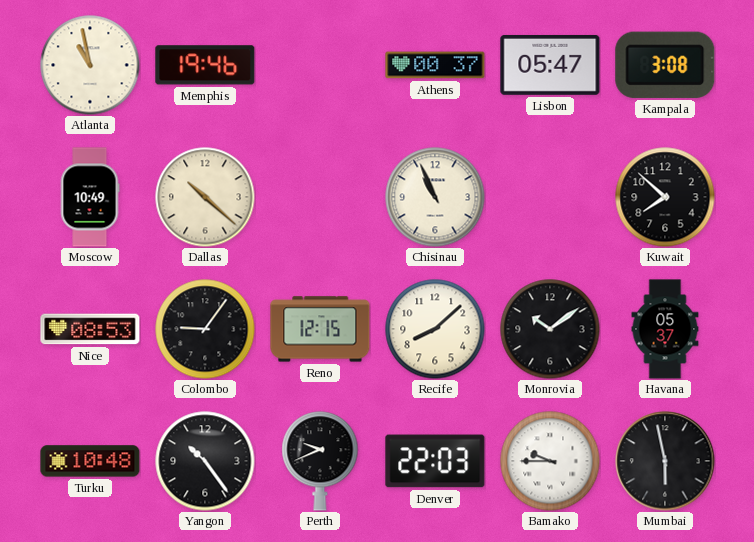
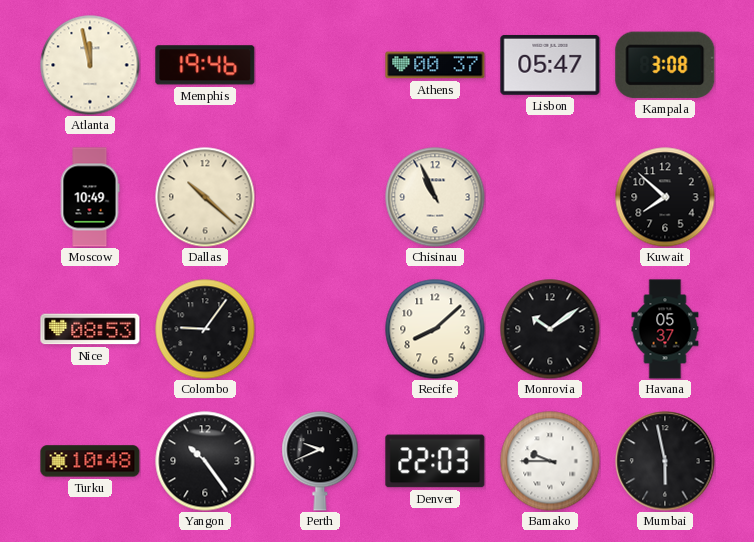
Atlanta: 10:58 -> 11:58
Reno: 12:15 -> none
